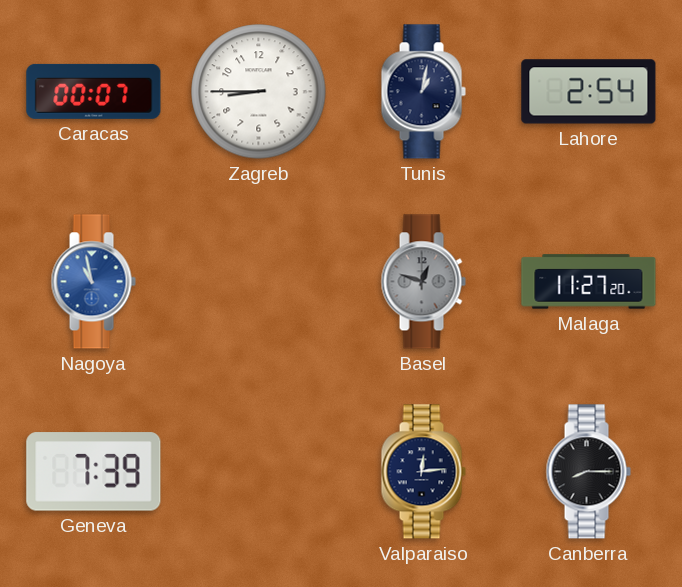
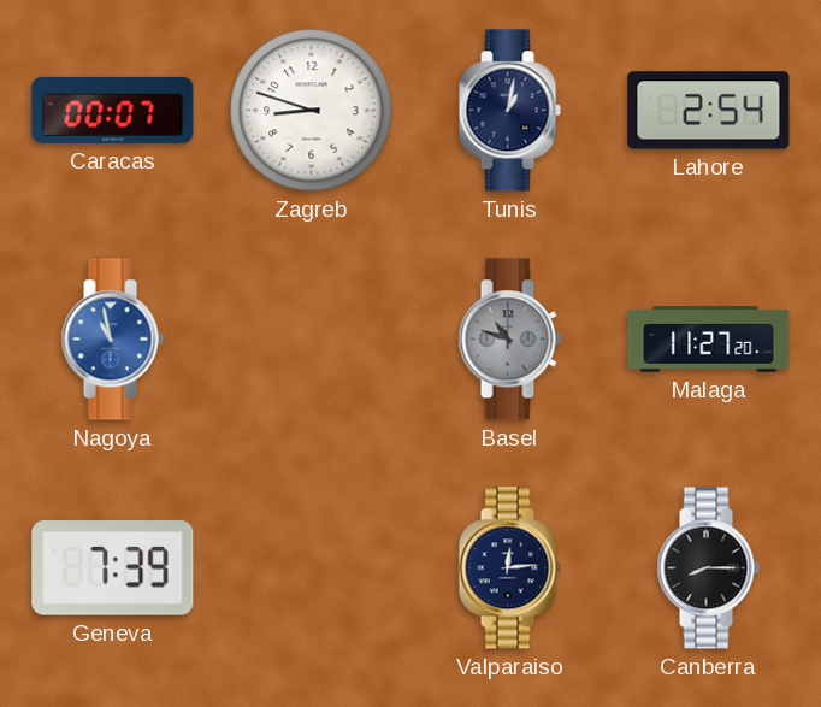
Zagreb: 8:45 -> 8:48
Basel: 12:48 -> 10:48
